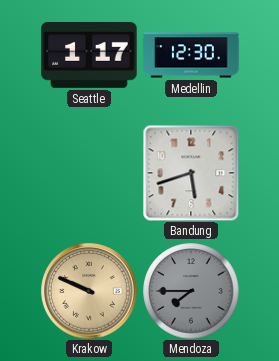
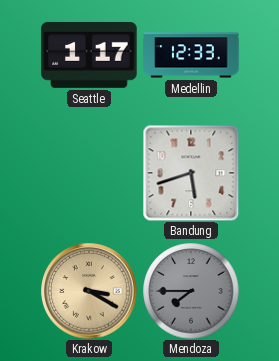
Medellin: 12:30 -> 12:33
Krakow: 9:49 -> 3:20
